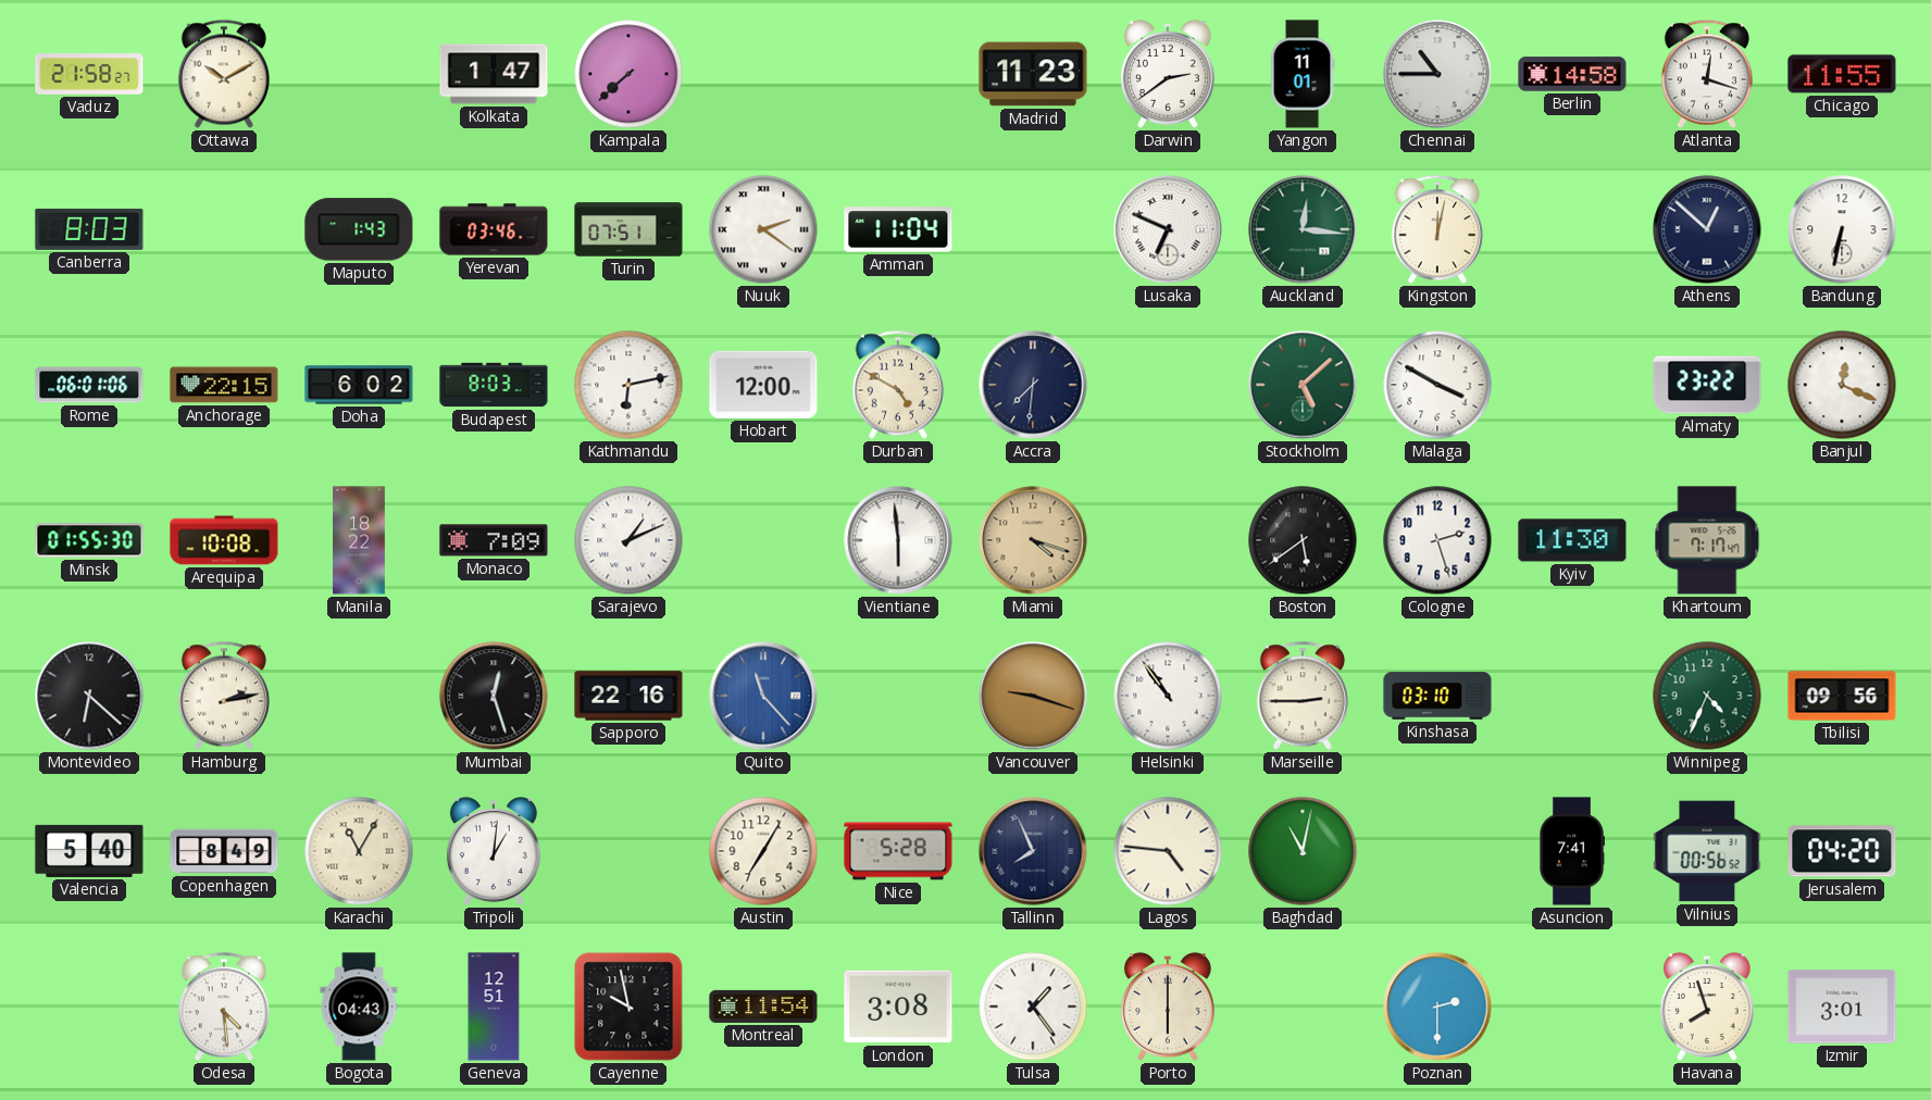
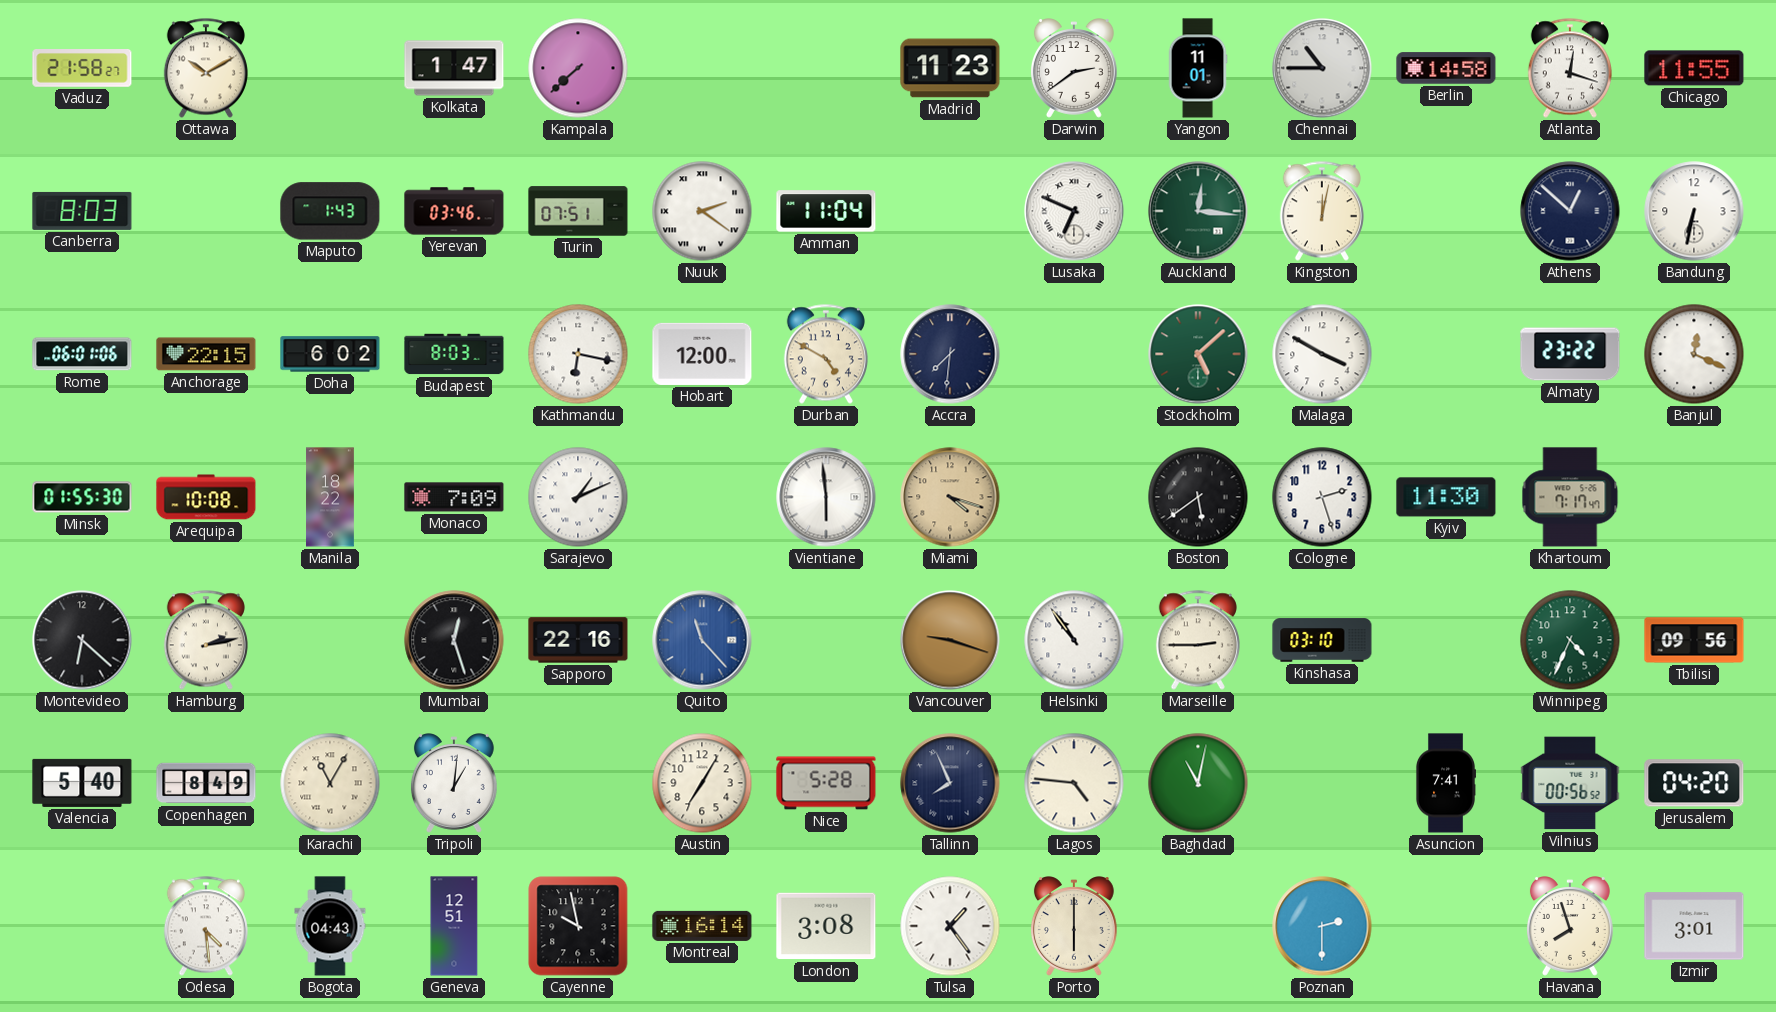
Kathmandu: 6:13 -> 6:17
Montreal: 11:54 -> 16:14
